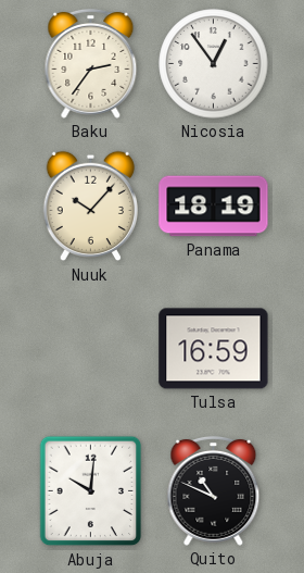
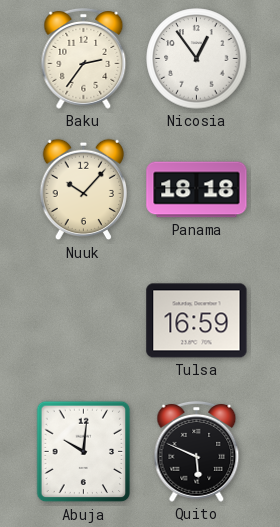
Panama: 18:19 -> 18:18
Quito: 10:49 -> 5:49
